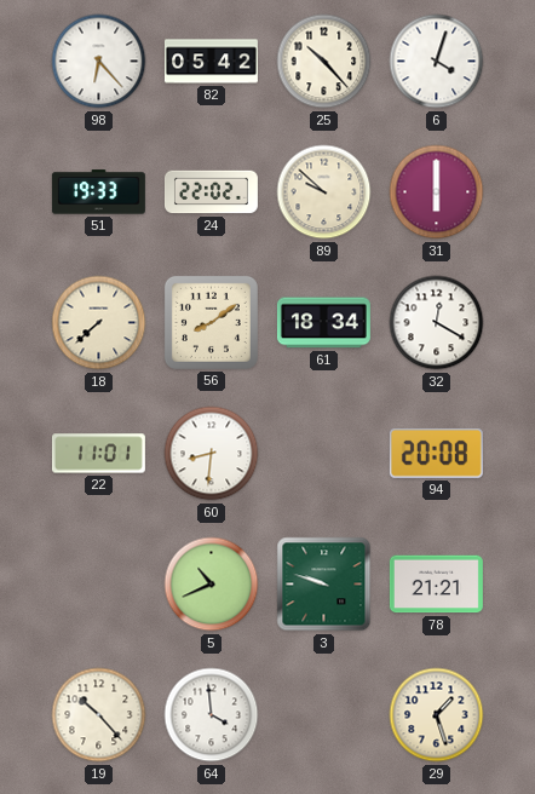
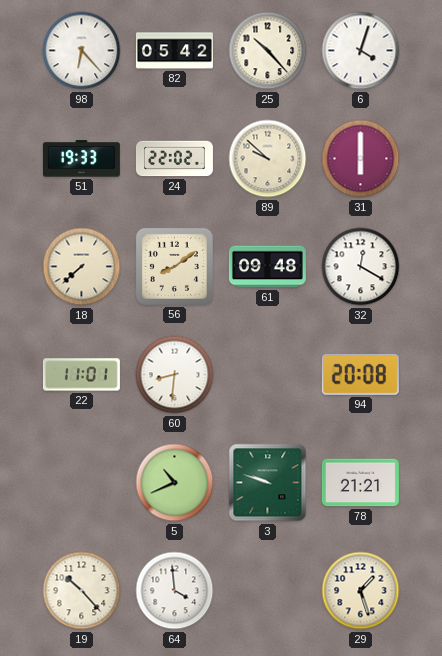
61: 18:34 -> 09:48
